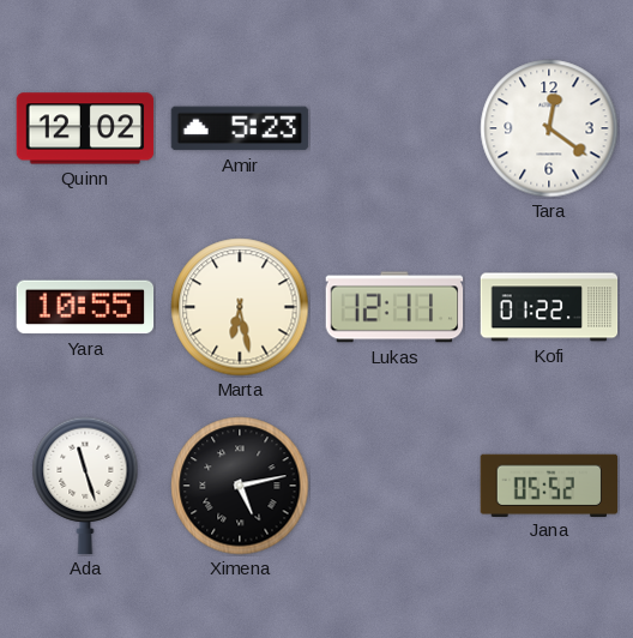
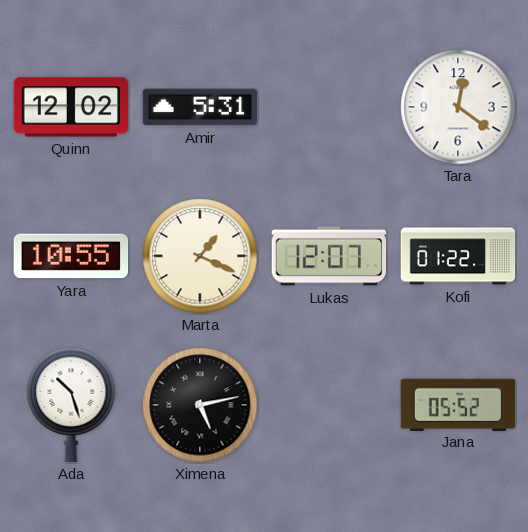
Amir: 5:23 -> 5:31
Marta: 6:28 -> 1:19
Lukas: 12:11 -> 12:07
Ada: 11:27 -> 10:27
